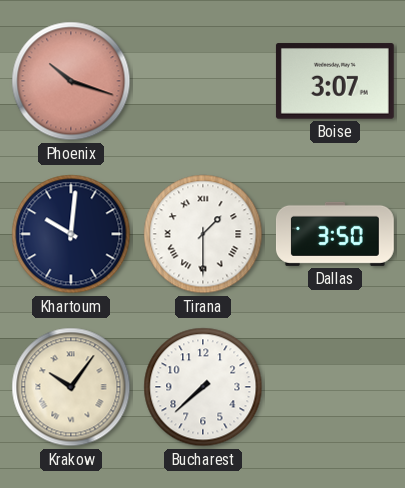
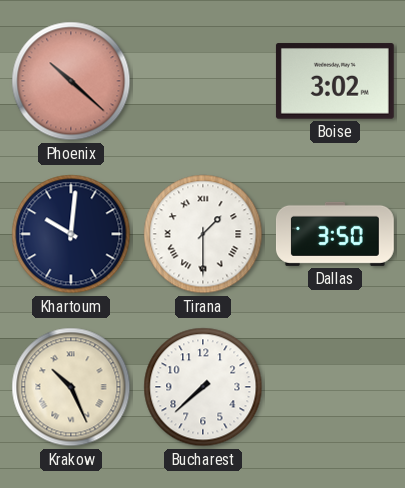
Phoenix: 10:18 -> 10:22
Boise: 3:07 -> 3:02
Krakow: 10:06 -> 10:26
